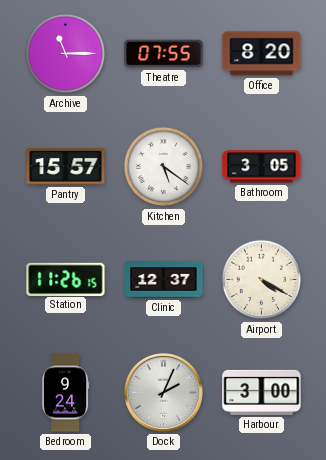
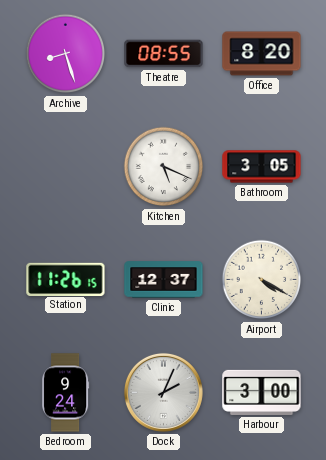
Archive: 11:15 -> 8:27
Theatre: 07:55 -> 08:55
Pantry: 15:57 -> none
Kitchen: 5:21 -> 5:19
